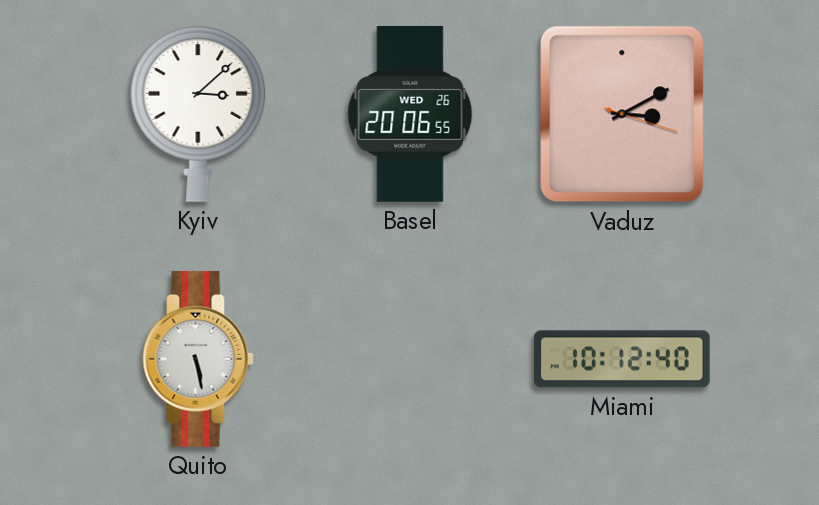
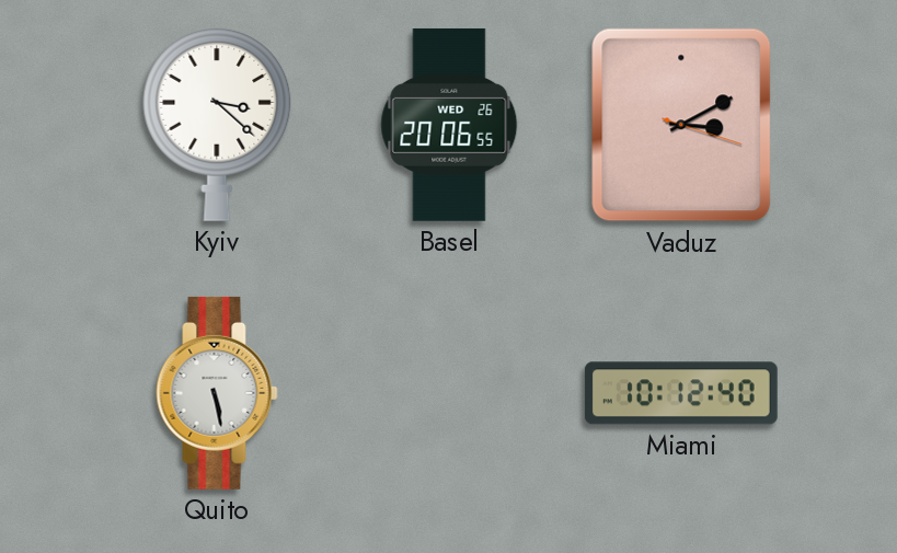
Kyiv: 3:08 -> 3:22
